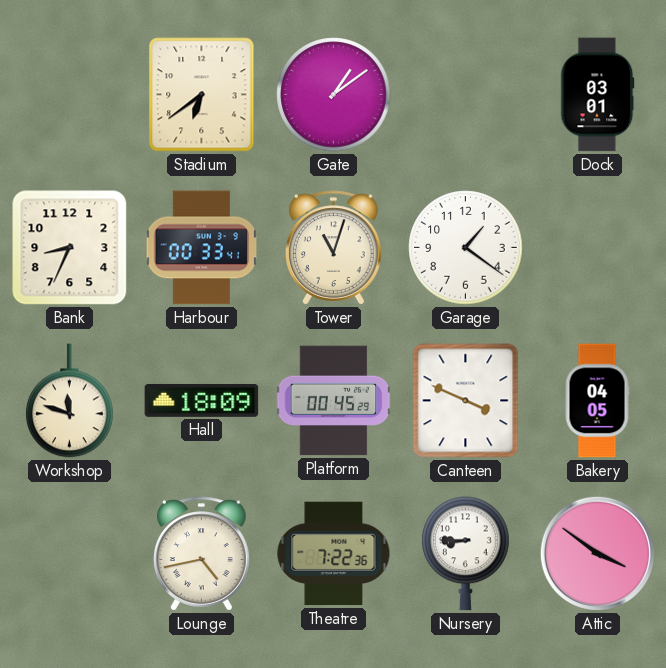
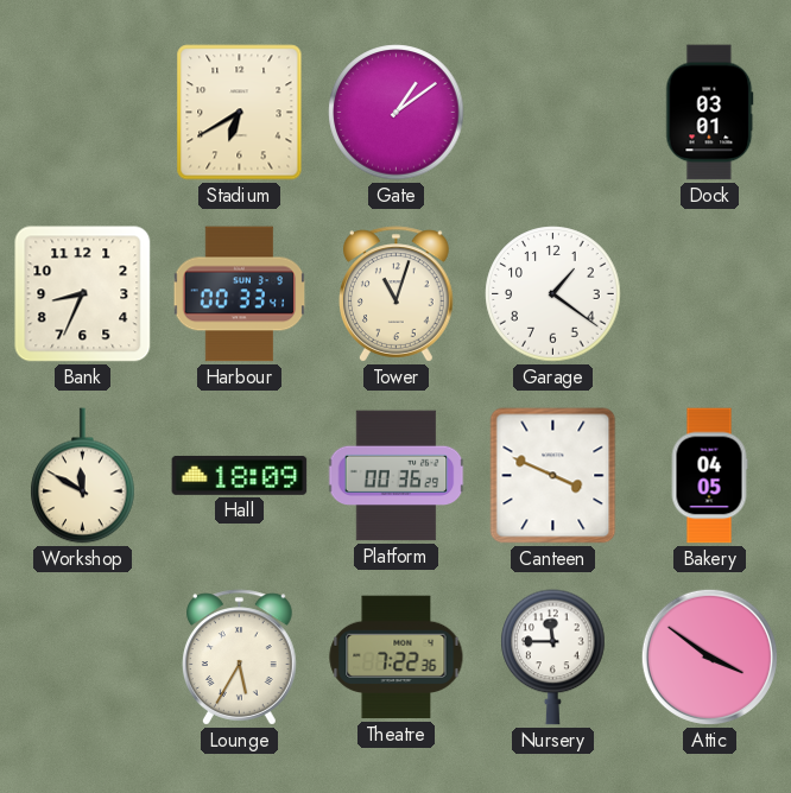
Stadium: 6:39 -> 6:40
Workshop: 11:48 -> 11:50
Platform: 00:45 -> 00:36
Lounge: 4:43 -> 5:35
Nursery: 8:45 -> 11:45
